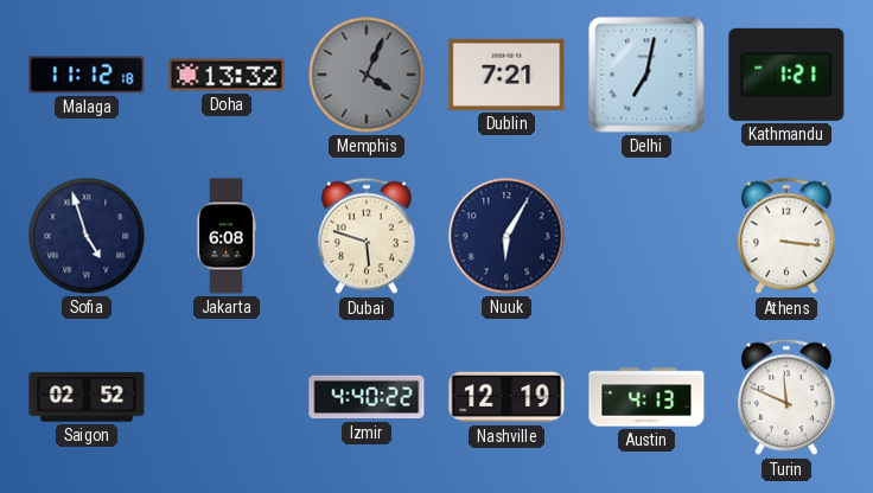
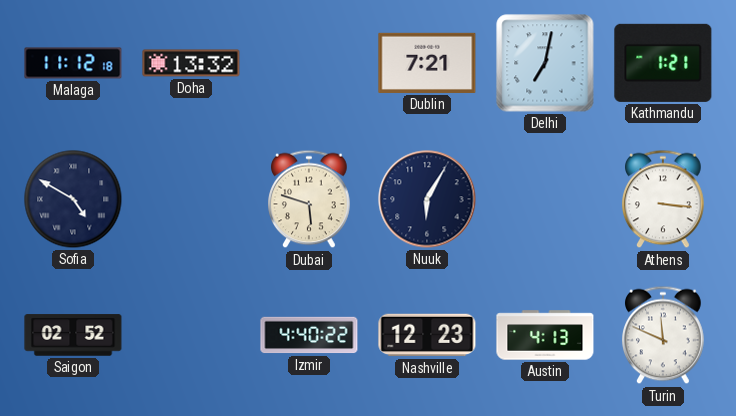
Memphis: 4:04 -> none
Sofia: 4:57 -> 4:50
Jakarta: 6:08 -> none
Nashville: 12:19 -> 12:23
